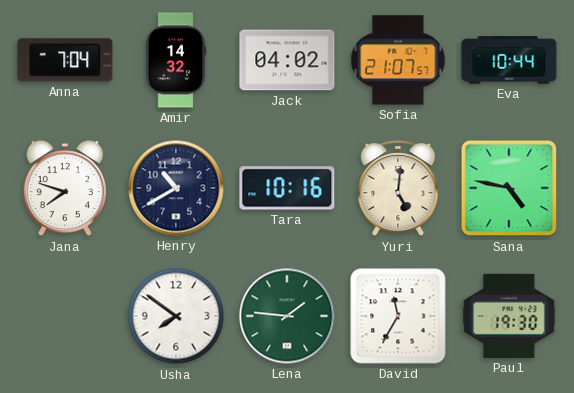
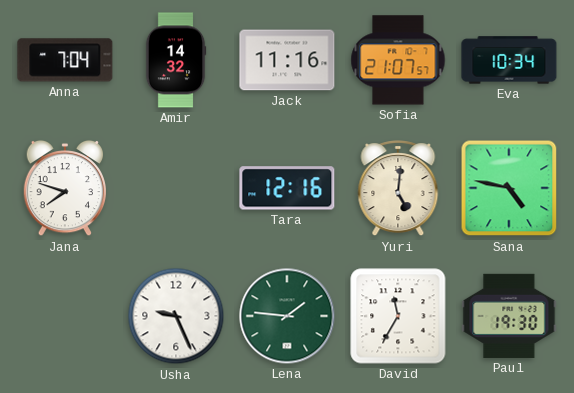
Jack: 04:02 -> 11:16
Eva: 10:44 -> 10:34
Henry: 10:40 -> none
Tara: 10:16 -> 12:16
Usha: 7:51 -> 9:26
